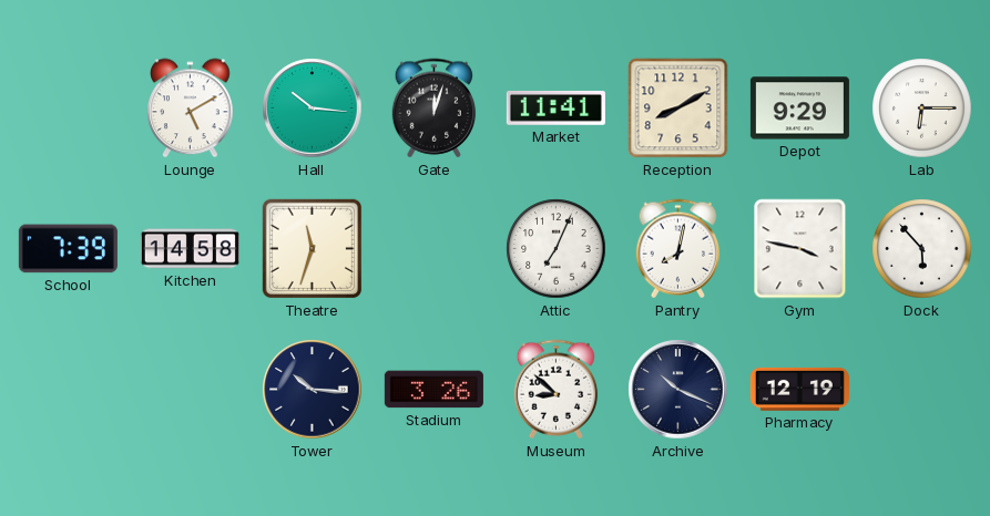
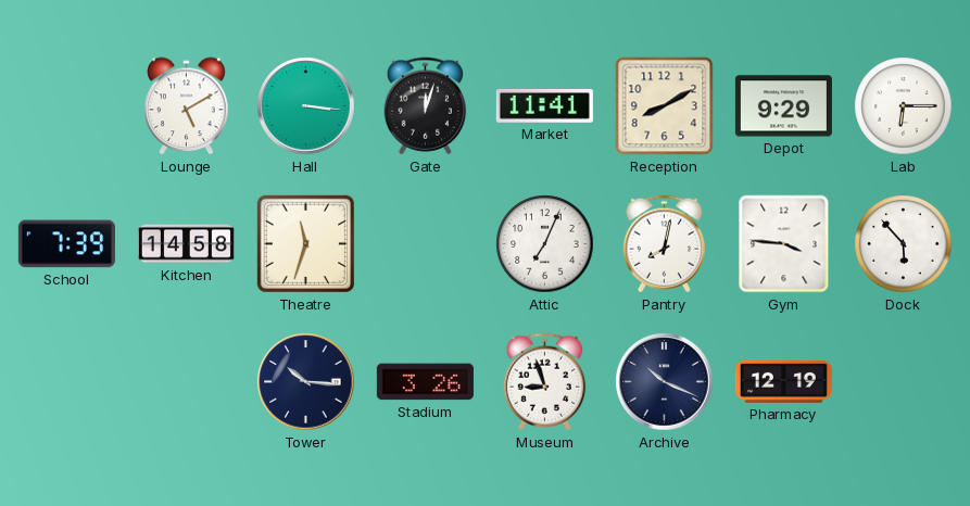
Hall: 10:16 -> 3:16
Gym: 3:47 -> 3:46
Museum: 8:52 -> 8:57
